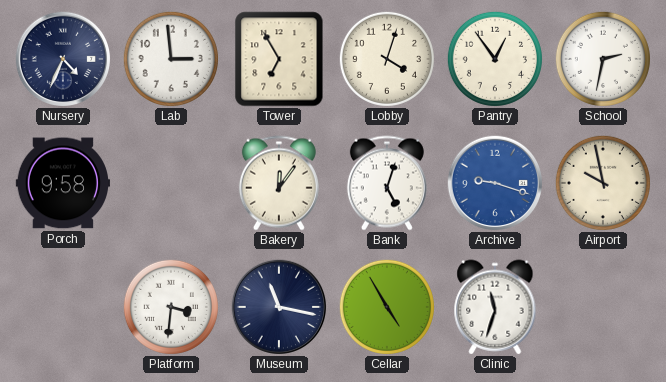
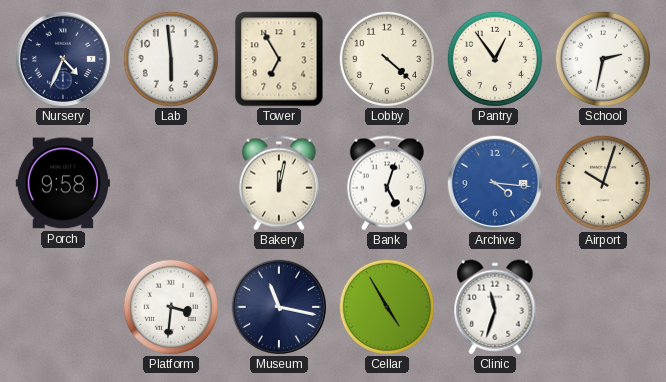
Lab: 2:59 -> 5:59
Lobby: 4:03 -> 4:22
Bakery: 12:06 -> 12:02
Archive: 9:18 -> 4:16
Airport: 9:58 -> 10:03
